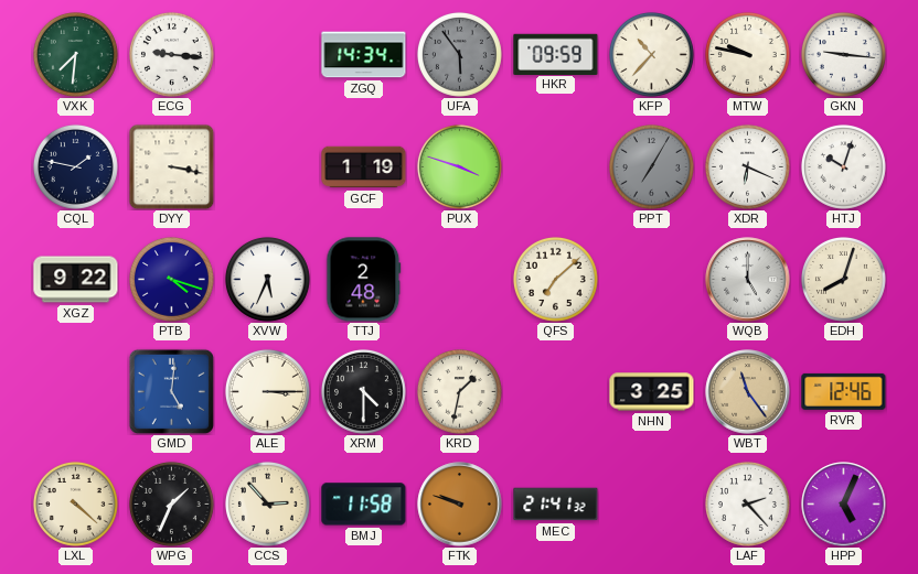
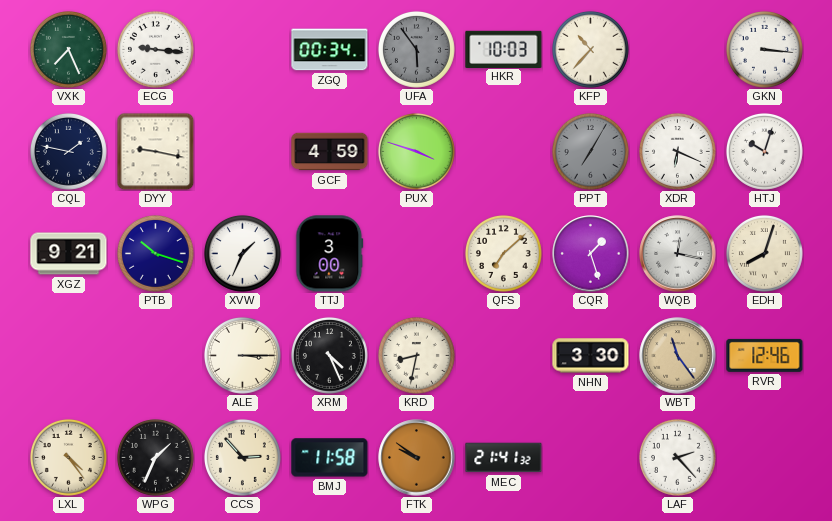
VXK: 7:31 -> 7:26
ZGQ: 14:34 -> 00:34
HKR: 09:59 -> 10:03
MTW: 9:47 -> none
GKN: 9:16 -> 3:16
DYY: 3:17 -> 9:17
GCF: 1:19 -> 4:59
XGZ: 9:22 -> 9:21
PTB: 4:18 -> 10:18
XVW: 5:34 -> 1:34
TTJ: 2:48 -> 3:00
CQR: none -> 1:27
WQB: 5:00 -> 12:17
GMD: 5:01 -> none
XRM: 4:30 -> 4:26
KRD: 1:32 -> 8:32
NHN: 3:25 -> 3:30
LXL: 4:22 -> 4:24
FTK: 9:48 -> 9:51
HPP: 5:04 -> none
